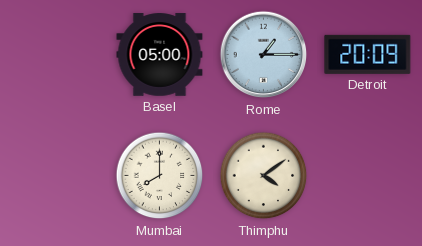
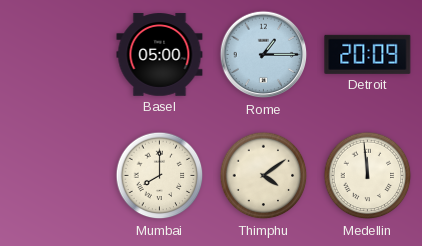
Medellin: none -> 11:59
